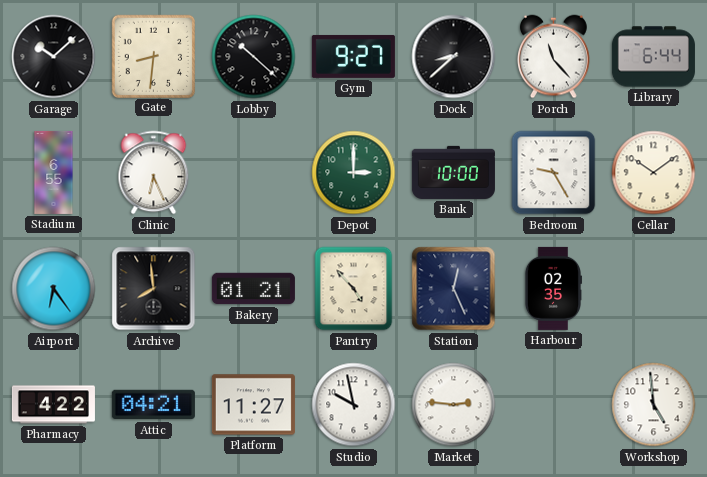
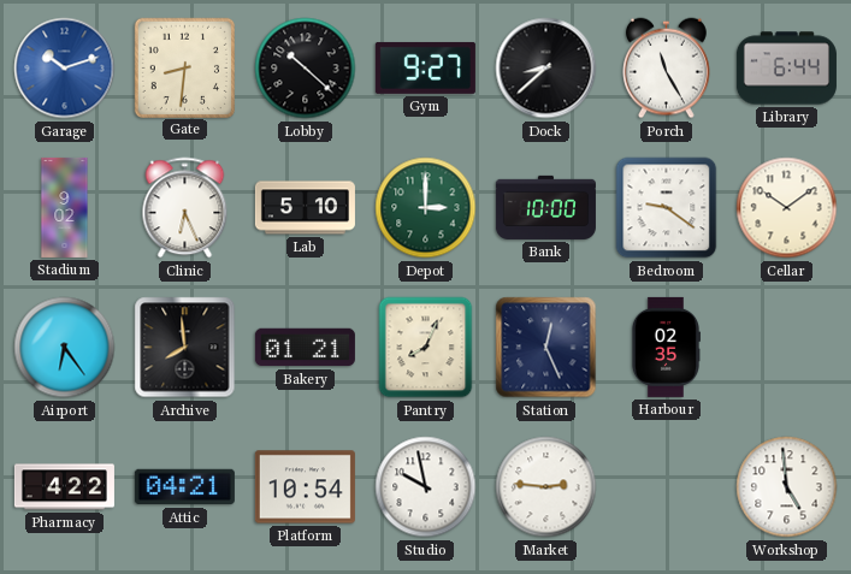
Garage: 10:08 -> 10:12
Garage dial: black -> blue
Porch: 11:23 -> 11:25
Stadium: 6:55 -> 9:02
Lab: none -> 5:10
Bedroom: 9:25 -> 9:21
Pantry: 4:53 -> 8:04
Platform: 11:27 -> 10:54
